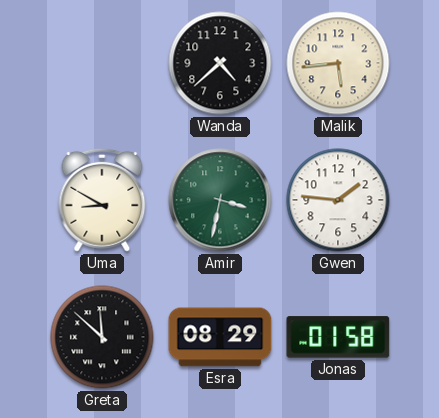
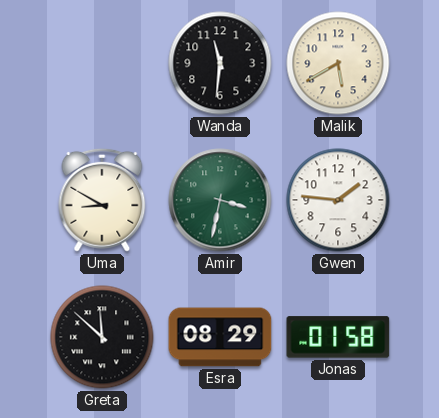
Wanda: 4:38 -> 11:31
Malik: 5:44 -> 5:40
